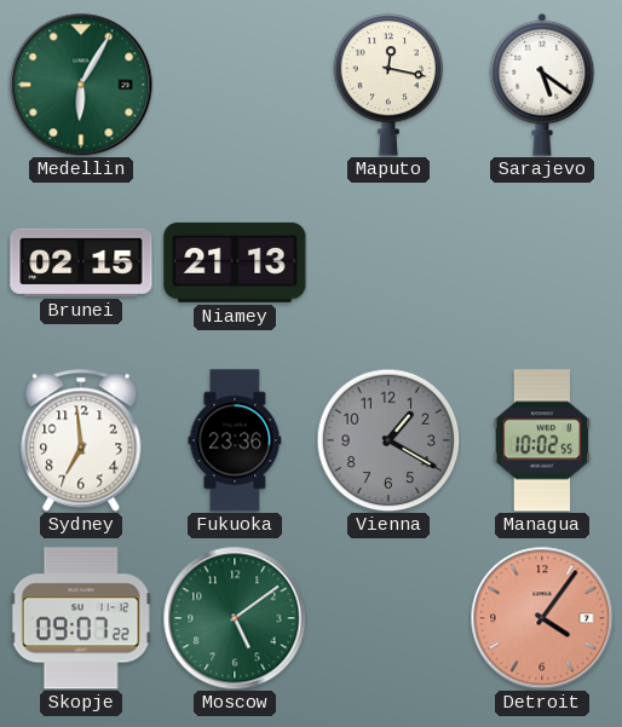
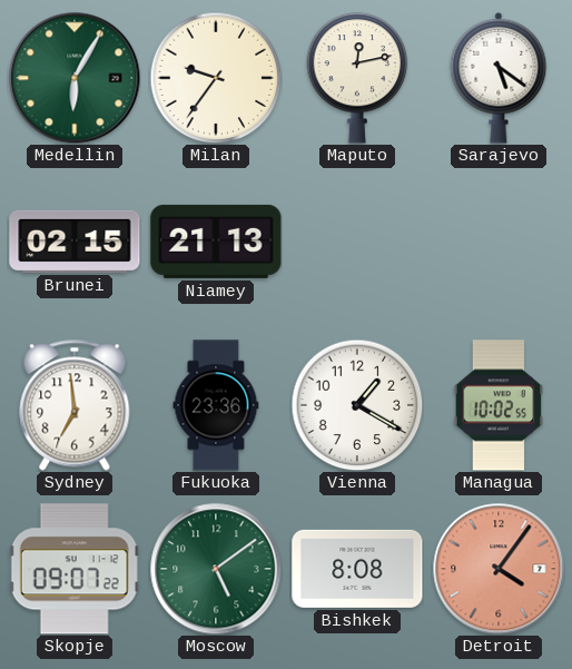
Milan: none -> 9:36
Maputo: 12:17 -> 12:13
Vienna dial: grey -> white
Bishkek: none -> 8:08
